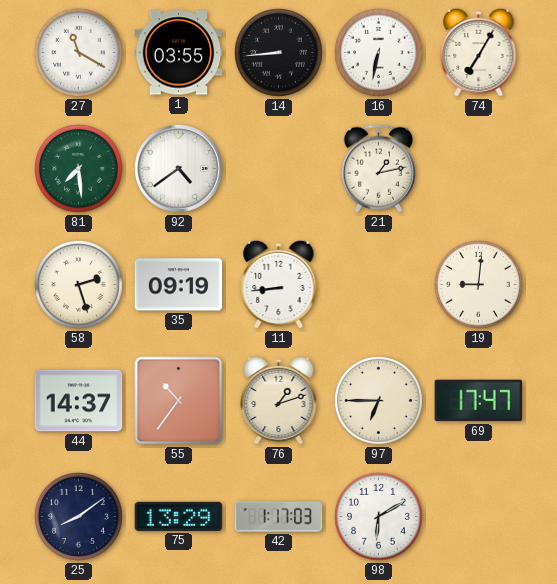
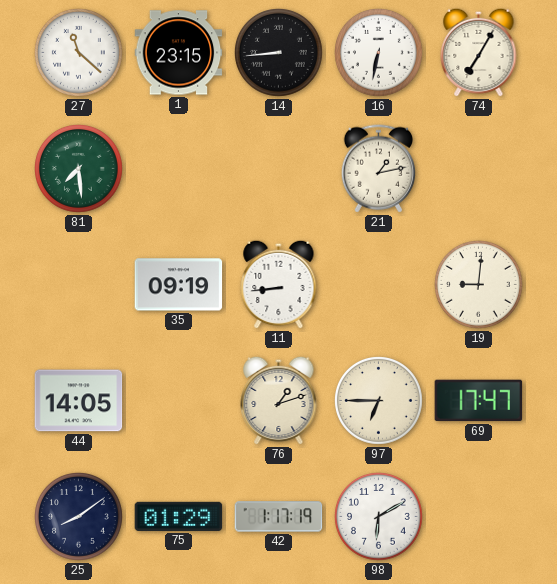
27: 11:20 -> 11:22
1: 03:55 -> 23:15
92: 4:39 -> none
58: 2:27 -> none
44: 14:37 -> 14:05
55: 10:36 -> none
75: 13:29 -> 01:29
42: 1:17:03 -> 1:17:19
